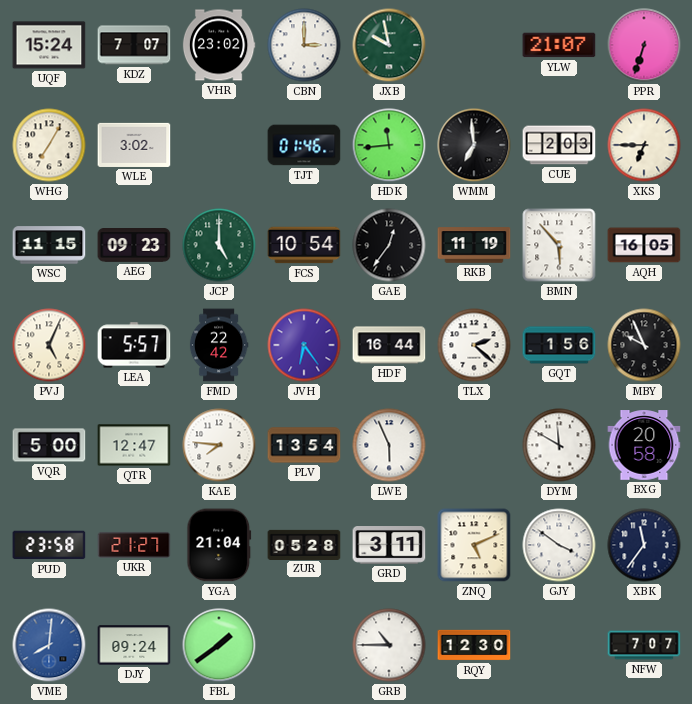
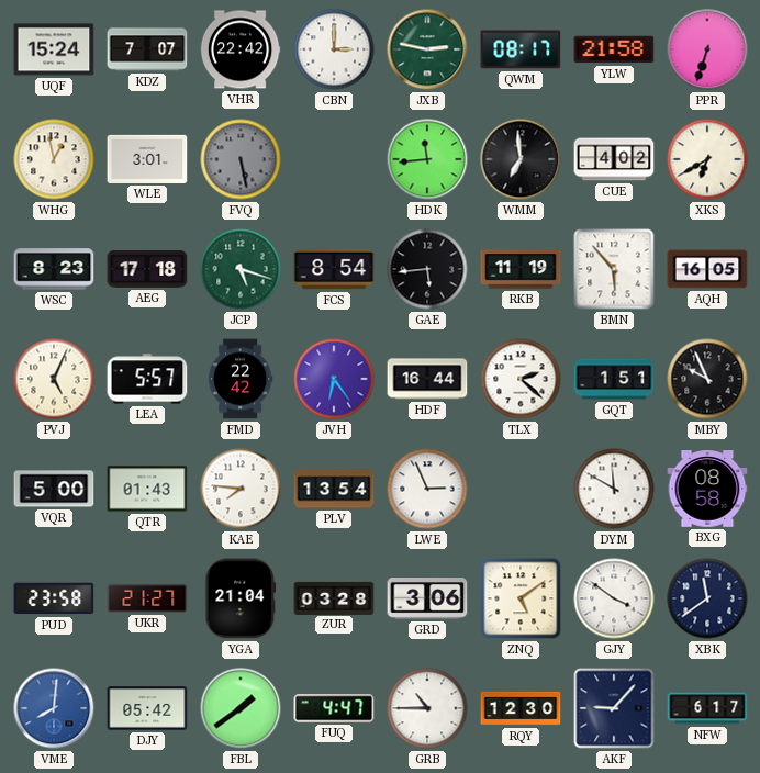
VHR: 23:02 -> 22:42
JXB: 9:58 -> 2:47
QWM: none -> 08:17
YLW: 21:07 -> 21:58
WHG: 7:05 -> 12:58
WLE: 3:02 -> 3:01
FVQ: none -> 5:28
TJT: 01:46 -> none
CUE: 2:03 -> 4:02
XKS: 6:45 -> 6:40
WSC: 11:15 -> 8:23
AEG: 09:23 -> 17:18
JCP: 5:00 -> 5:18
FCS: 10:54 -> 8:54
GAE: 12:36 -> 5:44
GQT: 1:56 -> 1:51
QTR: 12:47 -> 01:43
LWE: 5:56 -> 2:56
BXG: 20:58 -> 08:58
ZUR: 05:28 -> 03:28
GRD: 3:11 -> 3:06
ZNQ: 5:11 -> 5:09
XBK: 11:36 -> 11:39
DJY: 09:24 -> 05:42
FUQ: none -> 4:47
AKF: none -> 9:07
NFW: 7:07 -> 6:17
